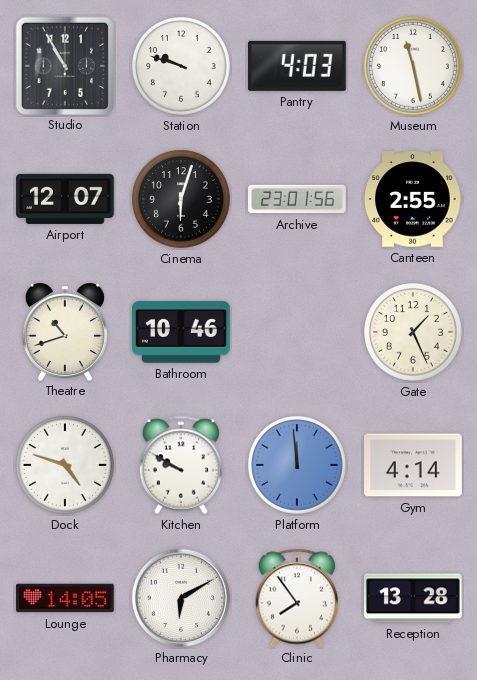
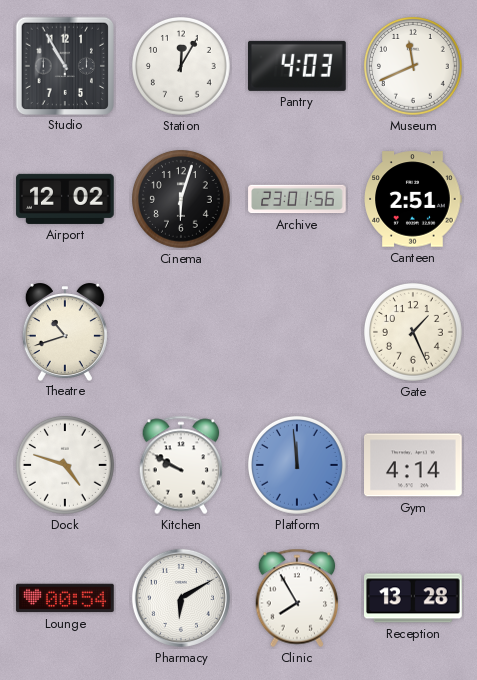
Station: 9:48 -> 12:05
Museum: 11:28 -> 11:41
Airport: 12:07 -> 12:02
Canteen: 2:55 -> 2:51
Bathroom: 10:46 -> none
Lounge: 14:05 -> 00:54
Clinic: 7:54 -> 7:55
